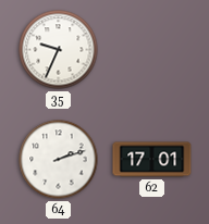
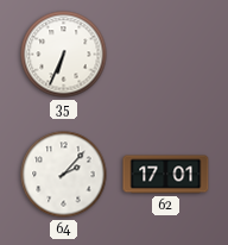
35: 9:34 -> 6:34
64: 2:12 -> 2:07
